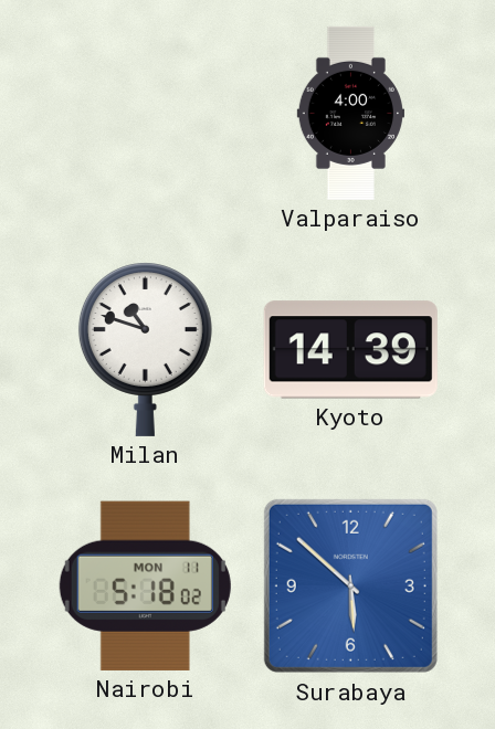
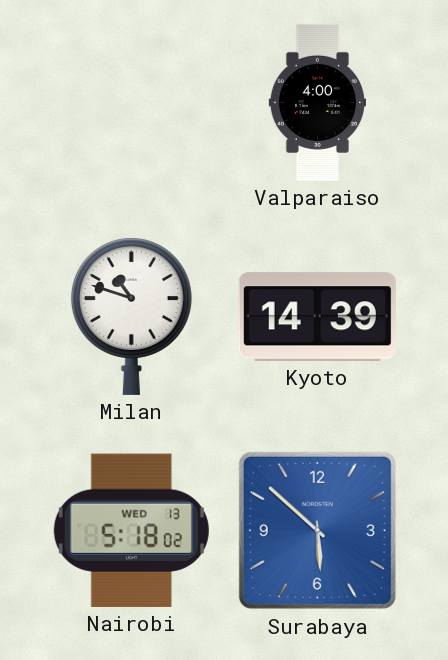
Nairobi date: MON 11 -> WED 13
